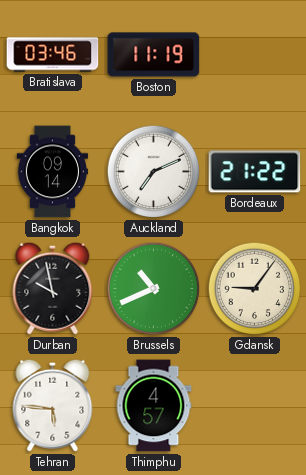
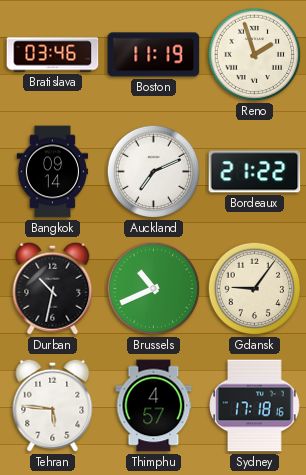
Reno: none -> 1:57
Durban: 9:58 -> 10:32
Sydney: none -> 17:18
